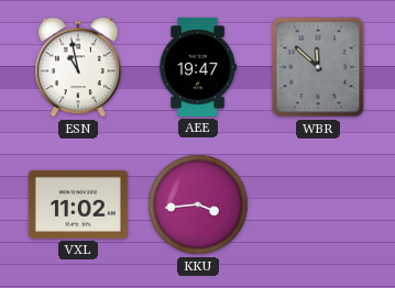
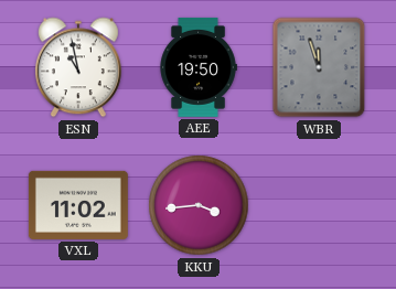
AEE: 19:47 -> 19:50
WBR: 11:52 -> 11:57
